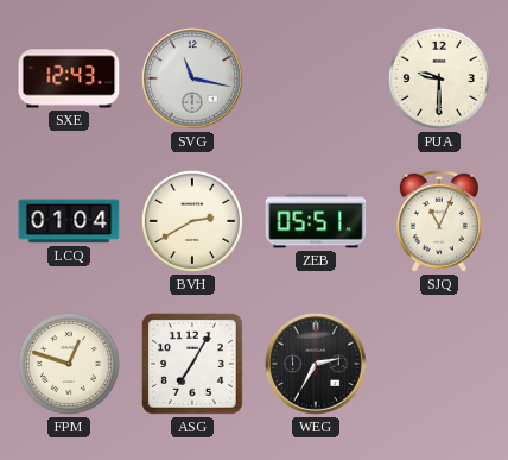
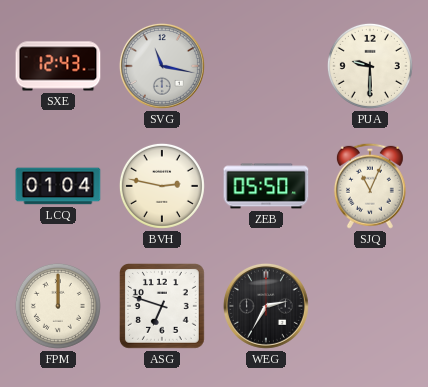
BVH: 2:40 -> 2:47
ZEB: 05:51 -> 05:50
FPM: 12:48 -> 12:00
ASG: 7:05 -> 6:48
